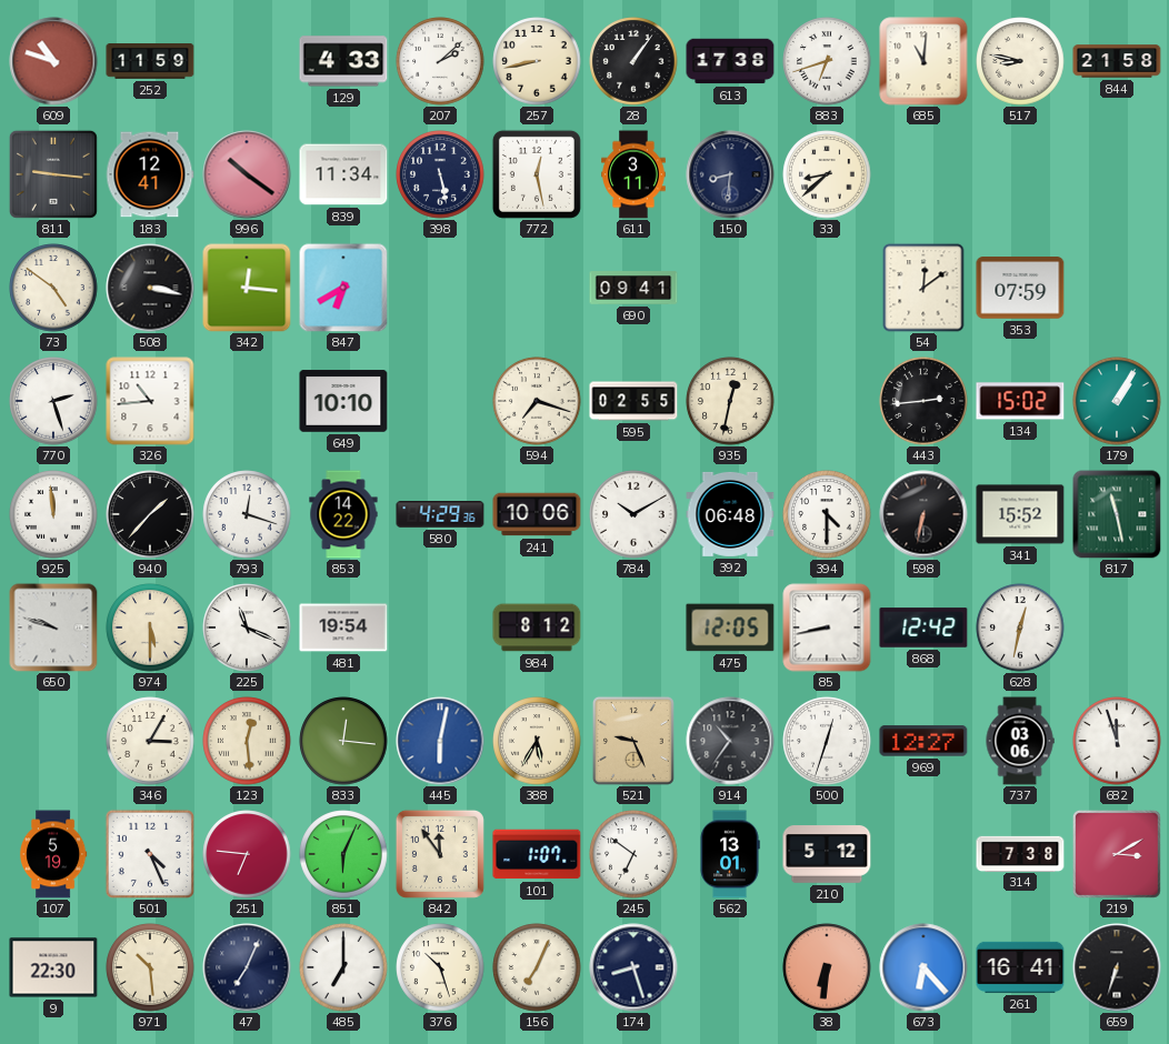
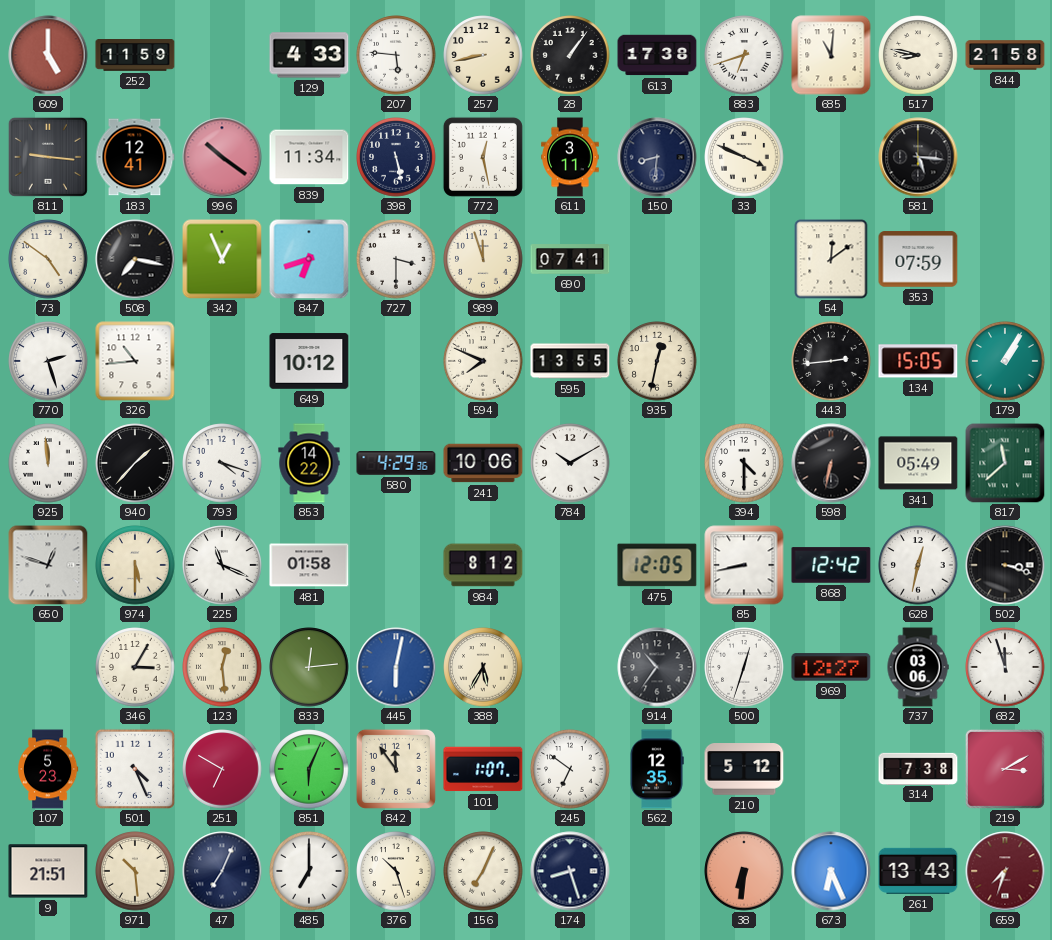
609: 10:48 -> 5:00
207: 2:08 -> 5:46
33: 8:38 -> 3:49
581: none -> 5:16
508: 3:17 -> 7:17
342: 12:16 -> 12:56
847: 6:40 -> 6:42
727: none -> 3:30
989: none -> 11:57
690: 09:41 -> 07:41
649: 10:10 -> 10:12
594: 7:18 -> 7:49
595: 02:55 -> 13:55
134: 15:02 -> 15:05
793: 12:18 -> 4:18
392: 06:48 -> none
341: 15:52 -> 05:49
817: 11:28 -> 11:38
650: 9:48 -> 12:48
481: 19:54 -> 01:58
502: none -> 3:18
833: 12:16 -> 12:14
521: 9:26 -> none
107: 5:19 -> 5:23
251: 6:46 -> 6:50
562: 13:01 -> 12:35
9: 22:30 -> 21:51
673: 6:23 -> 6:26
261: 16:41 -> 13:43
659: 6:33 -> 7:33
659 dial: black -> burgundy
